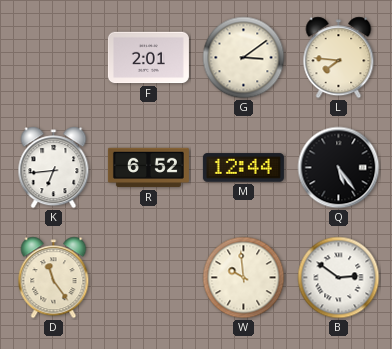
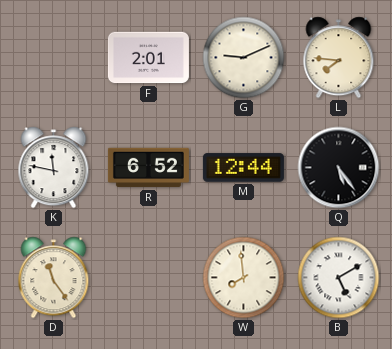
G: 3:09 -> 9:11
K: 6:44 -> 11:47
W: 9:59 -> 7:59
B: 2:51 -> 5:10
